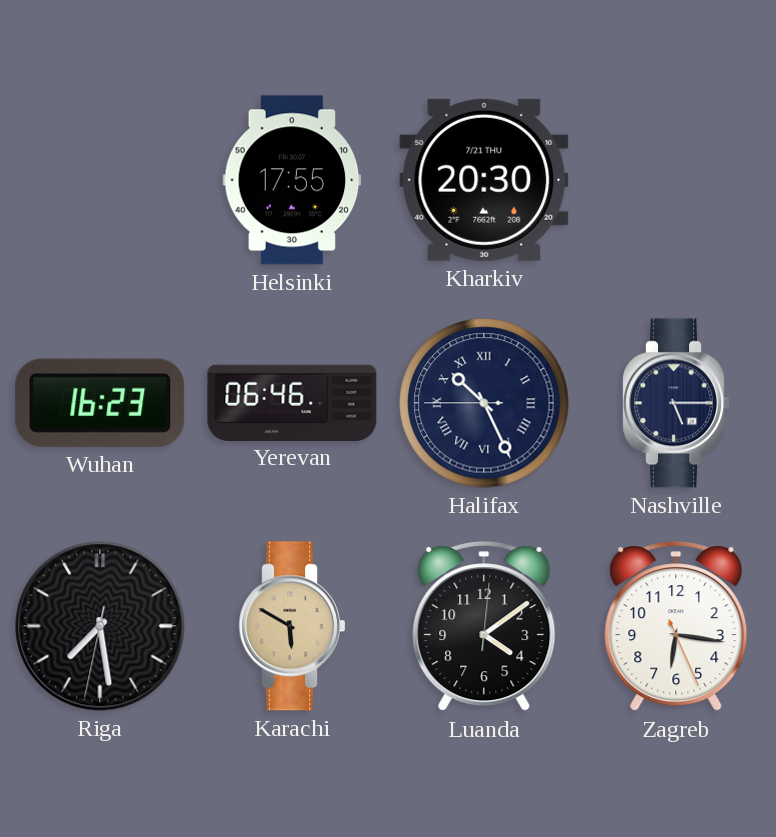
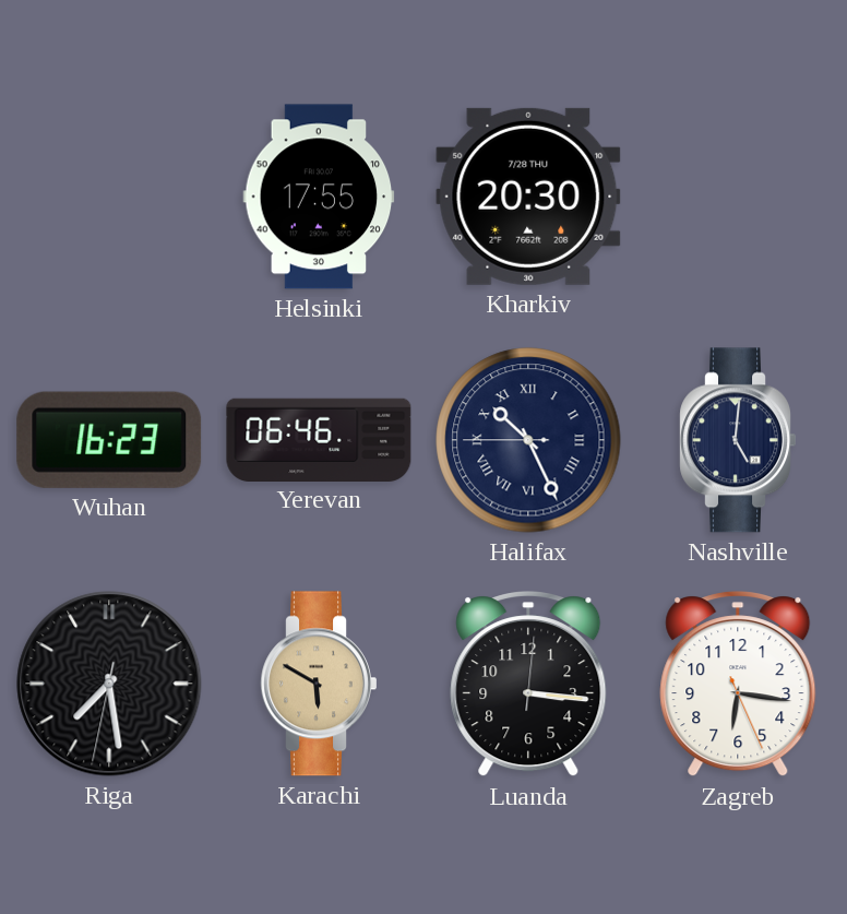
Kharkiv date: 7/21 THU -> 7/28 THU
Nashville: 5:15 -> 5:01
Luanda: 4:09 -> 3:16
